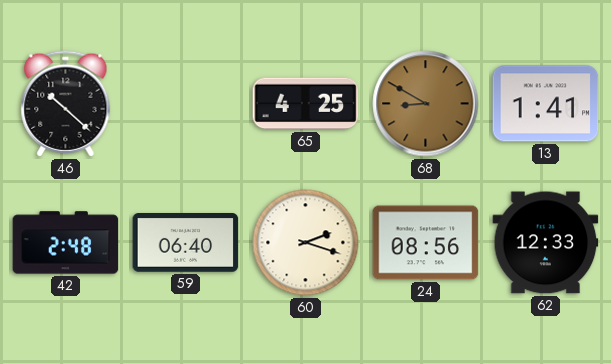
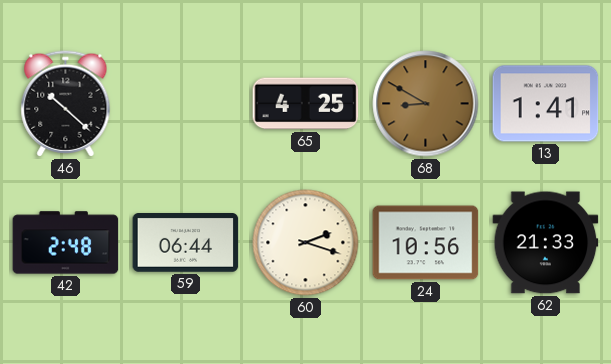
59: 06:40 -> 06:44
24: 08:56 -> 10:56
62: 12:33 -> 21:33
